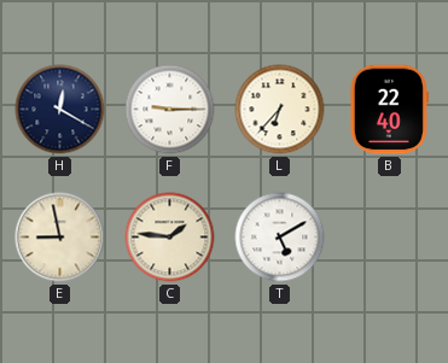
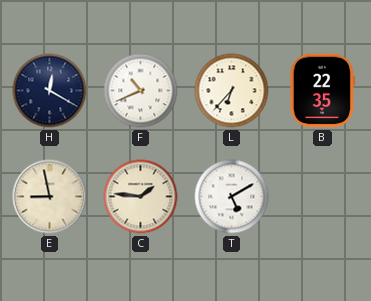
F: 9:15 -> 10:41
B: 22:40 -> 22:35
